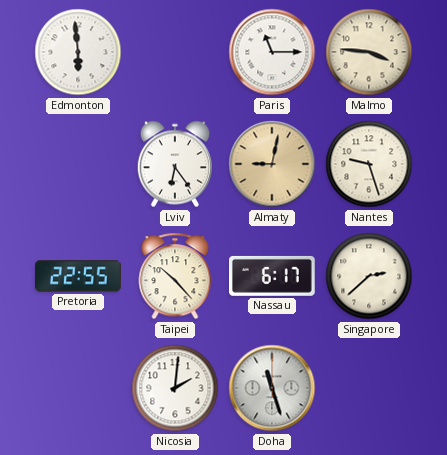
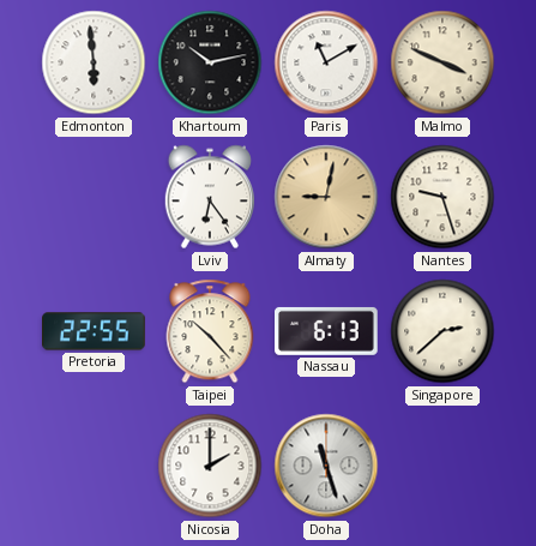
Khartoum: none -> 10:13
Paris: 11:15 -> 11:10
Malmo: 3:46 -> 3:49
Nassau: 6:17 -> 6:13
Nicosia: 2:01 -> 2:00
